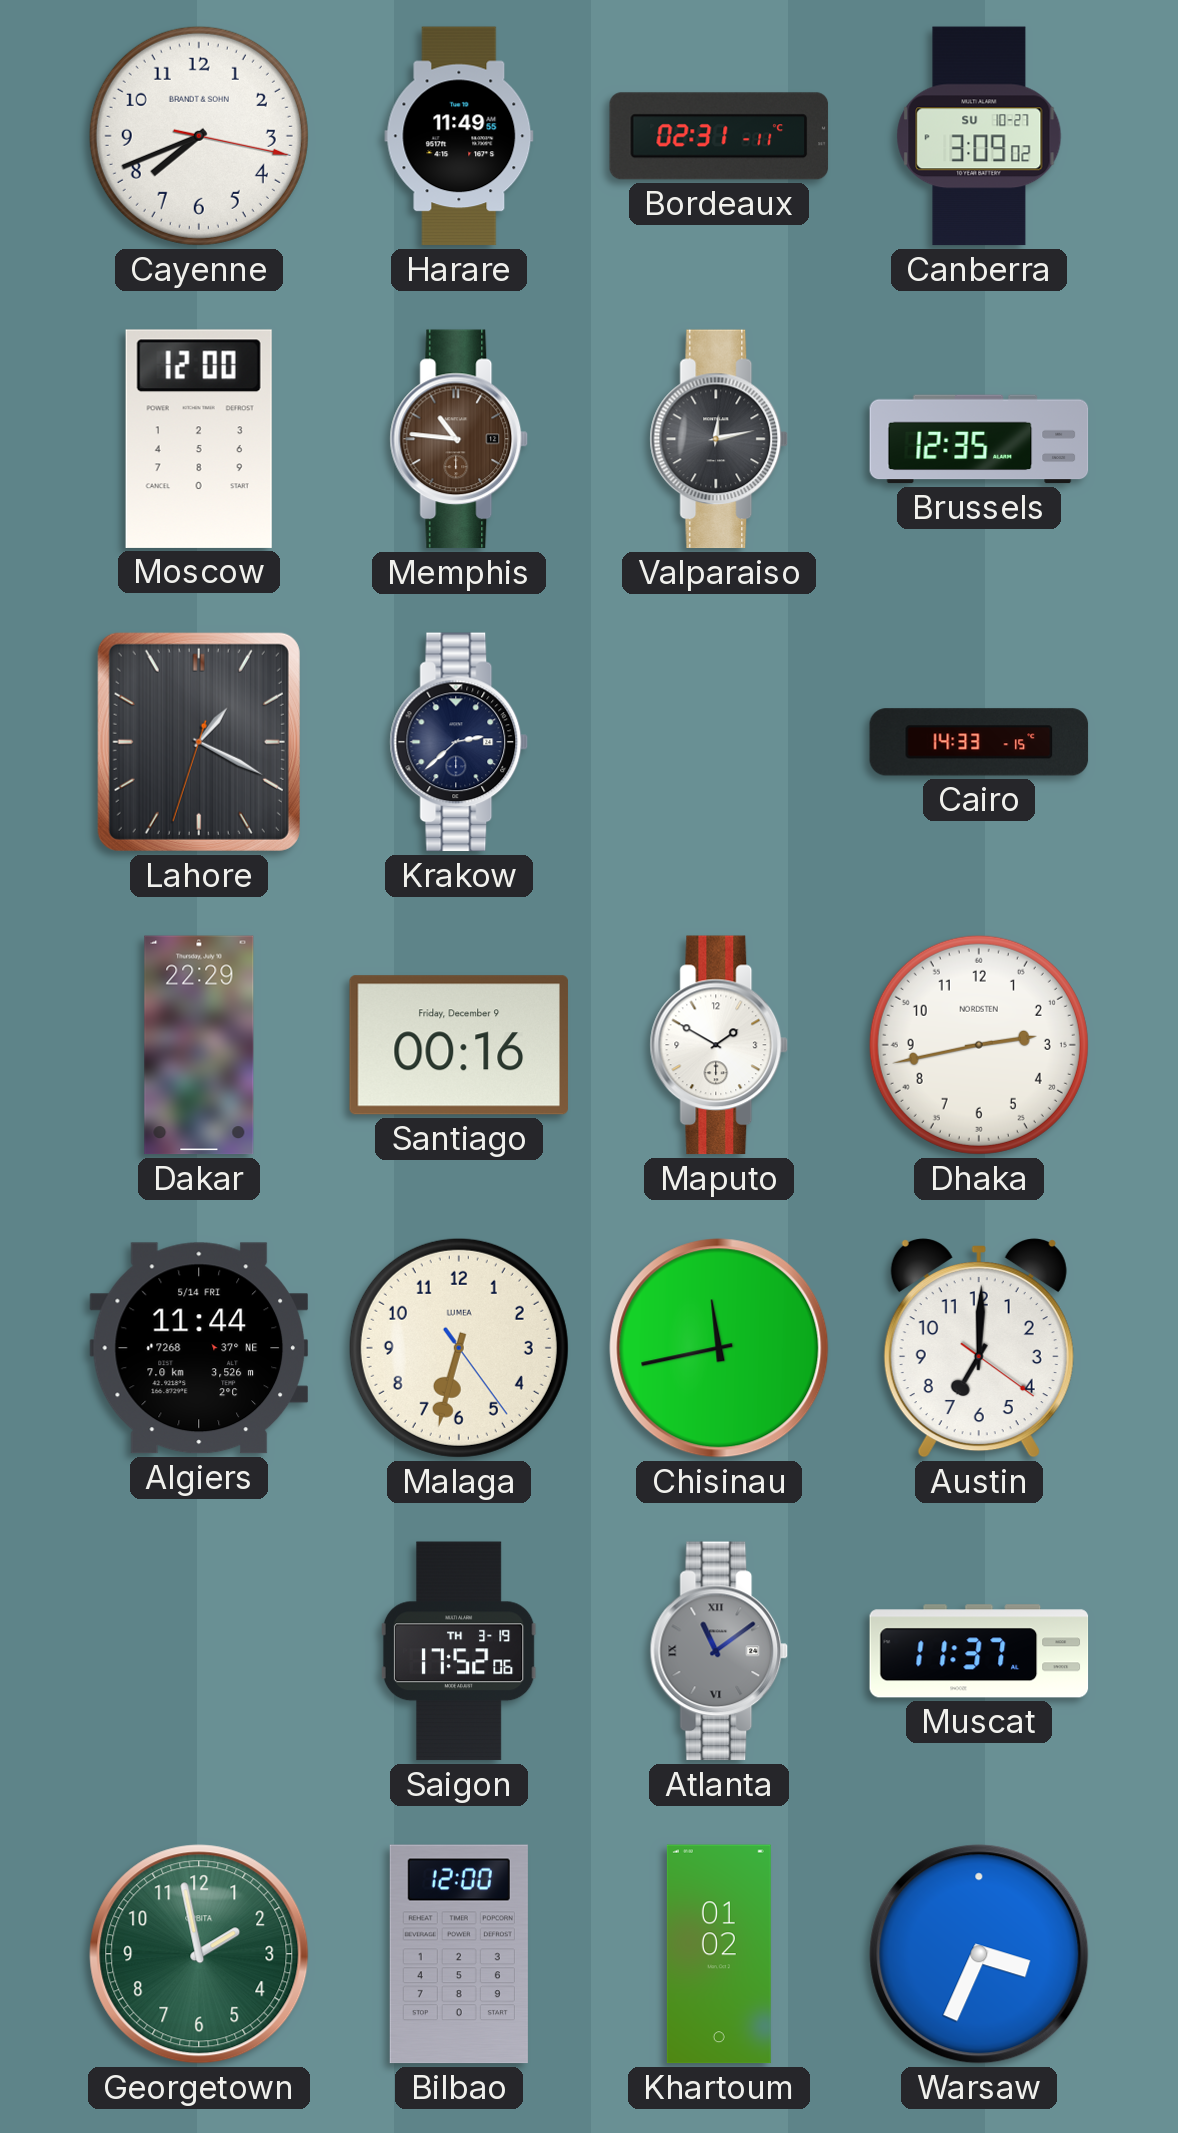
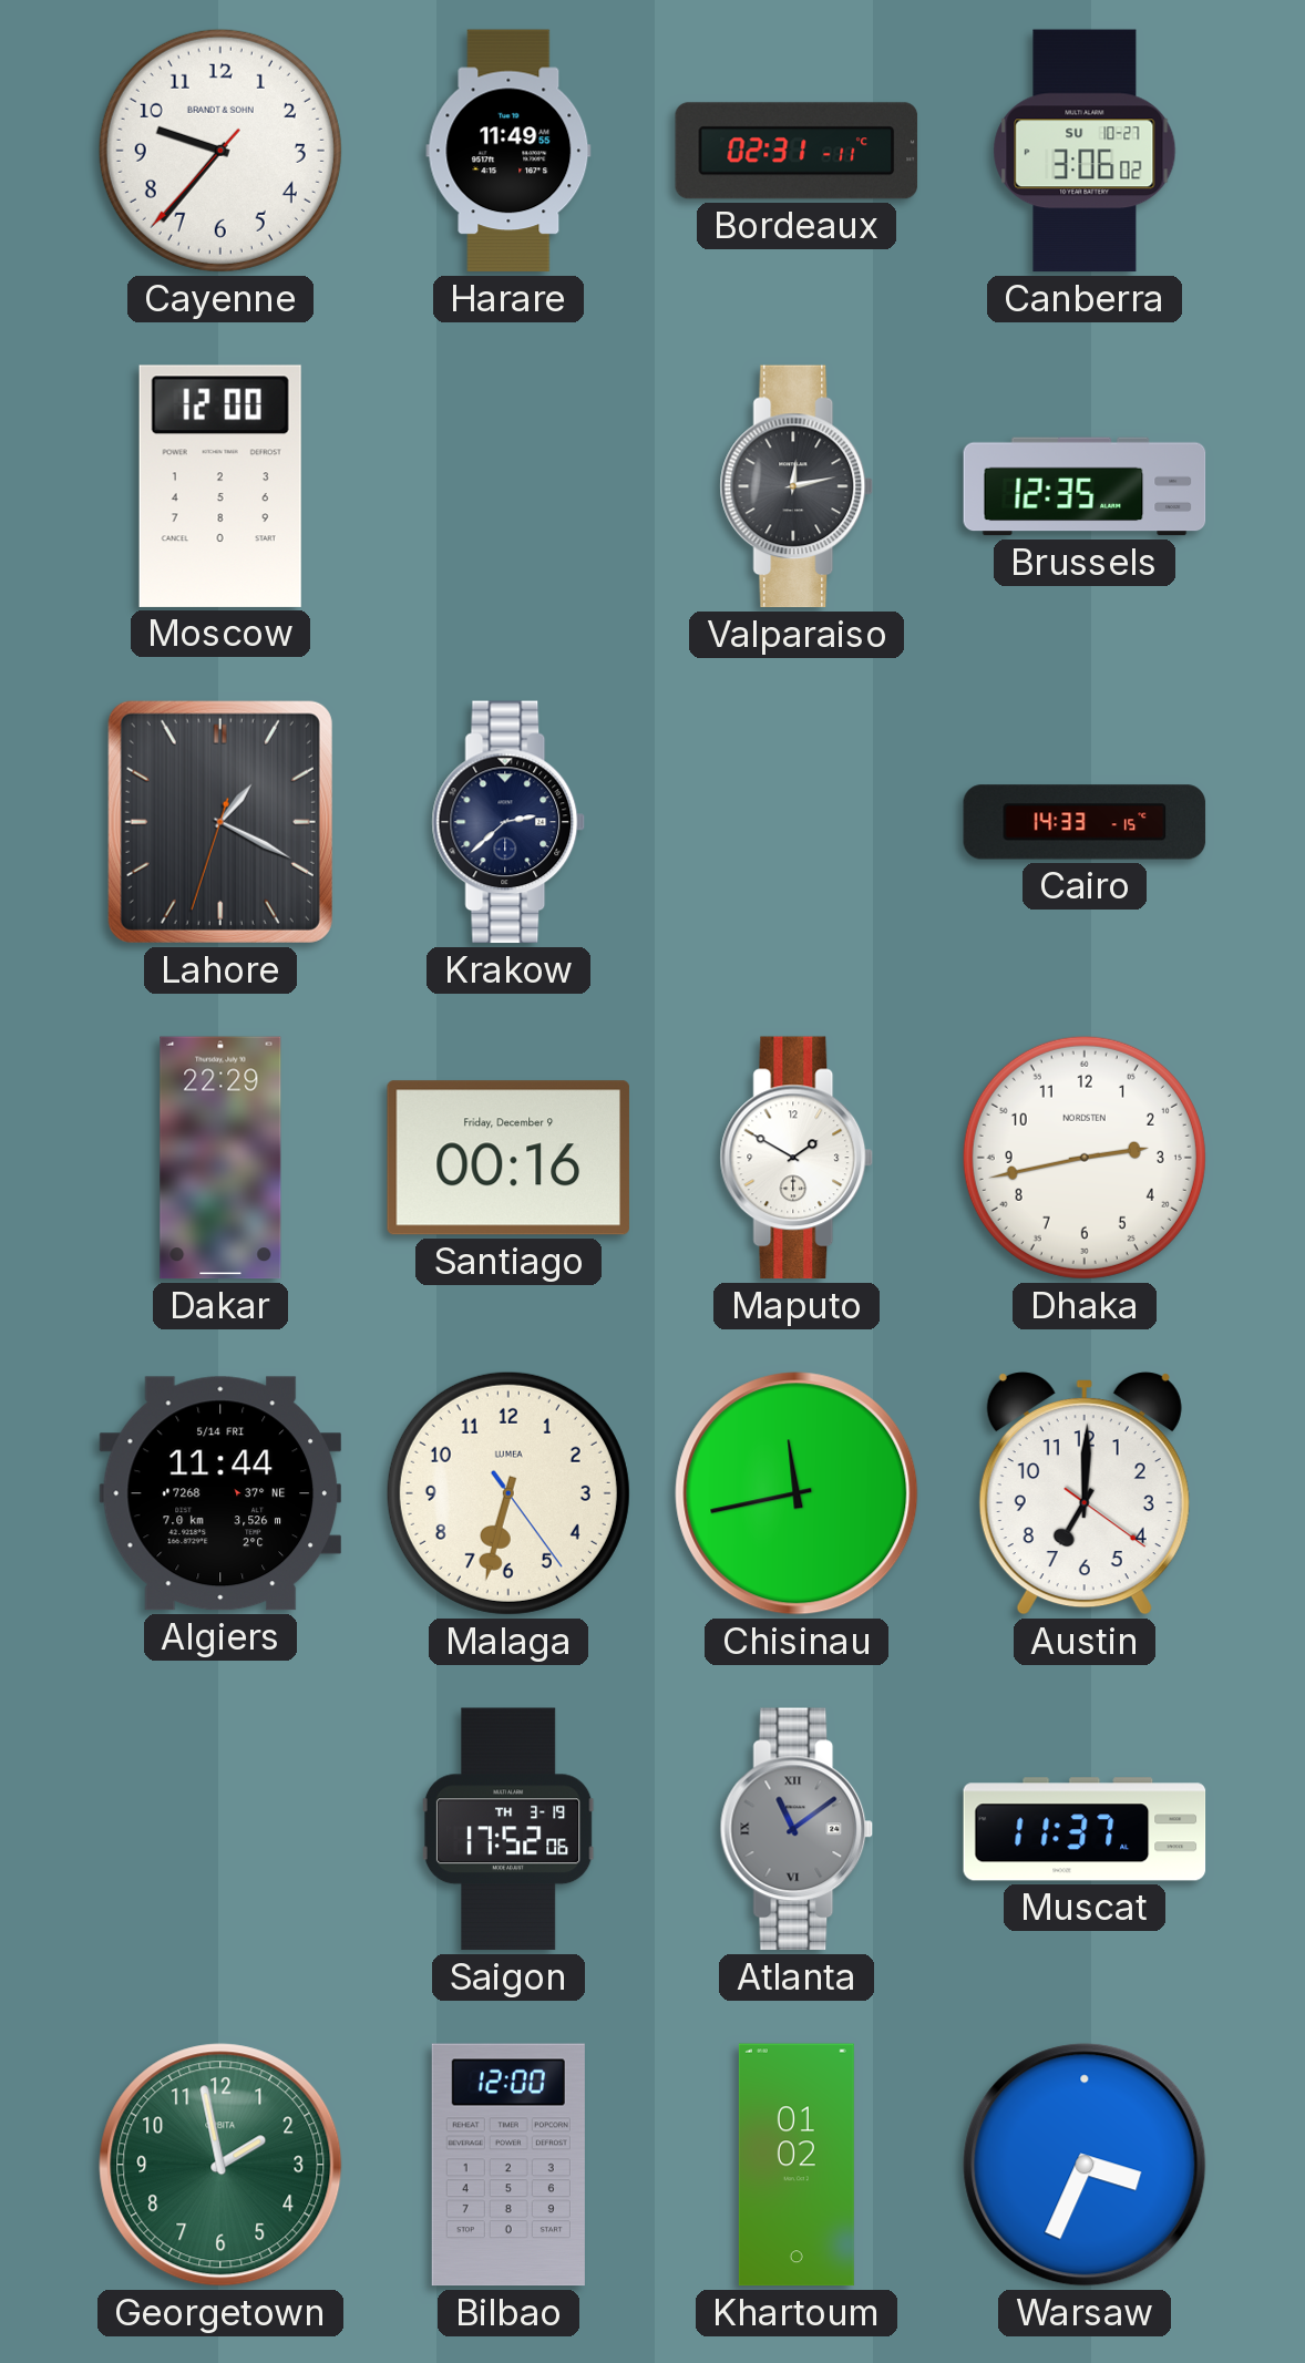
Cayenne: 7:41 -> 9:36
Canberra: 3:09 -> 3:06
Memphis: 10:46 -> none
